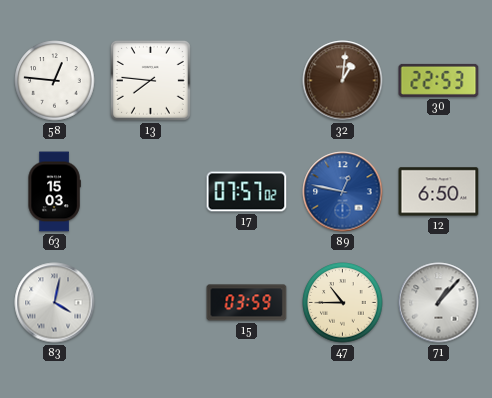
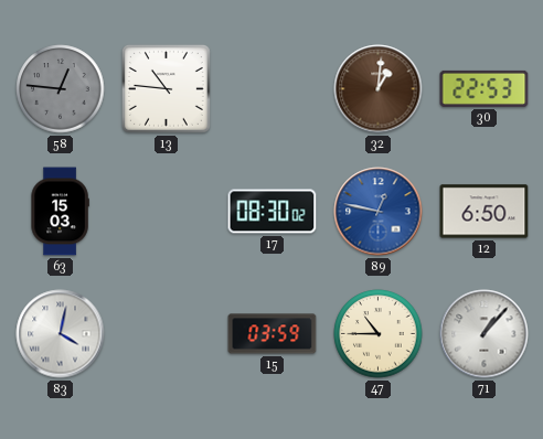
58 dial: white -> grey
13: 7:46 -> 10:46
17: 07:57 -> 08:30
